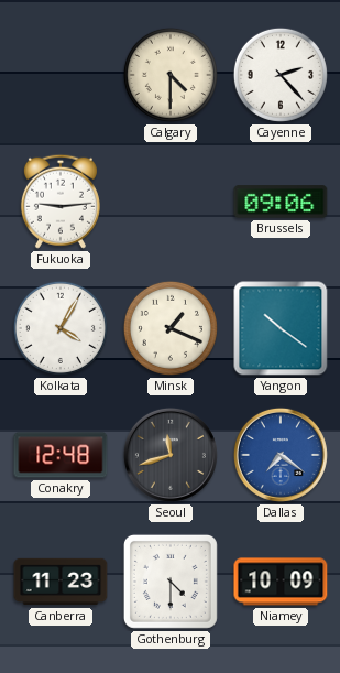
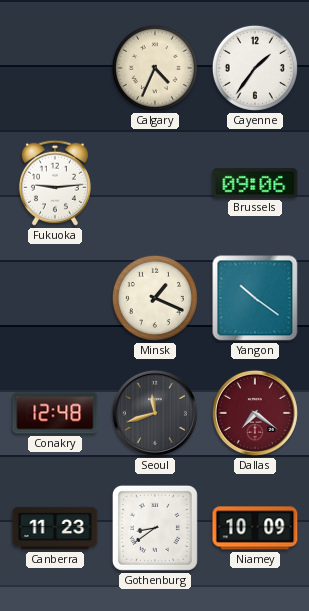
Calgary: 4:30 -> 4:34
Cayenne: 2:23 -> 1:36
Kolkata: 4:05 -> none
Dallas dial: blue -> burgundy
Gothenburg: 4:30 -> 8:39
